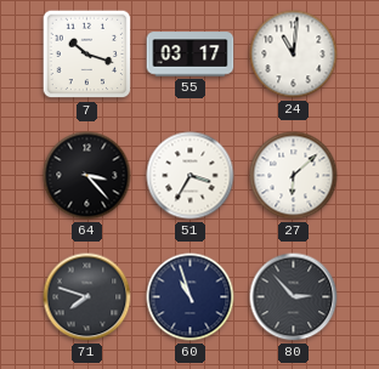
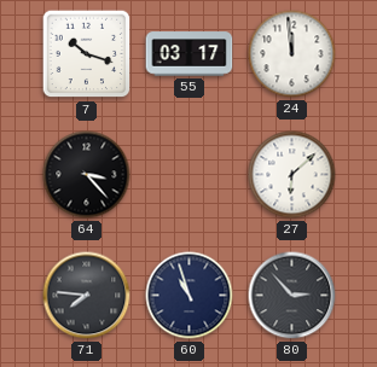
24: 11:01 -> 11:59
51: 3:35 -> none
71: 7:48 -> 7:46
